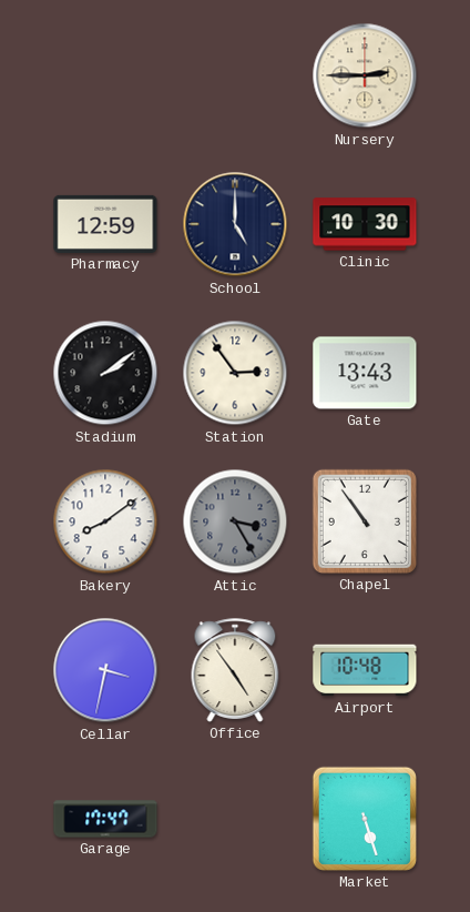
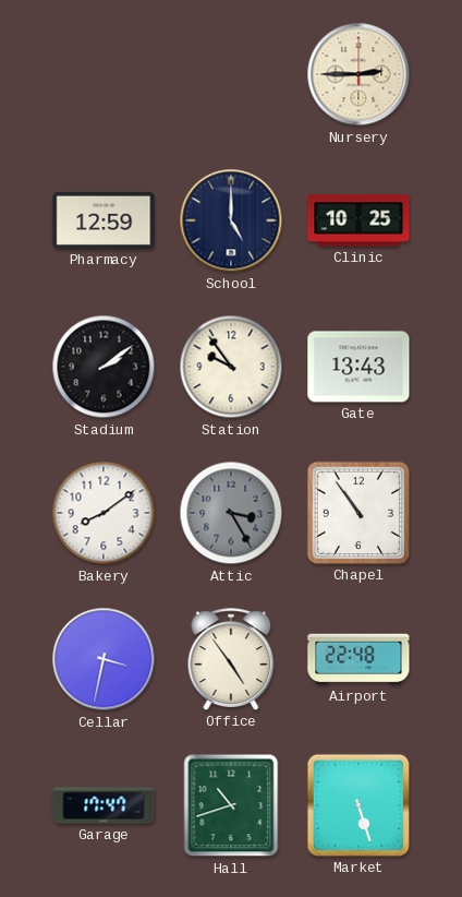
Clinic: 10:30 -> 10:25
Station: 2:54 -> 9:54
Airport: 10:48 -> 22:48
Hall: none -> 10:42
